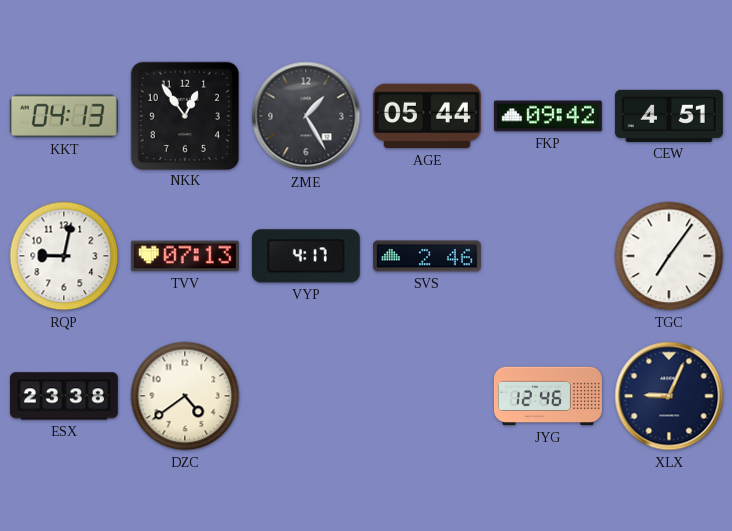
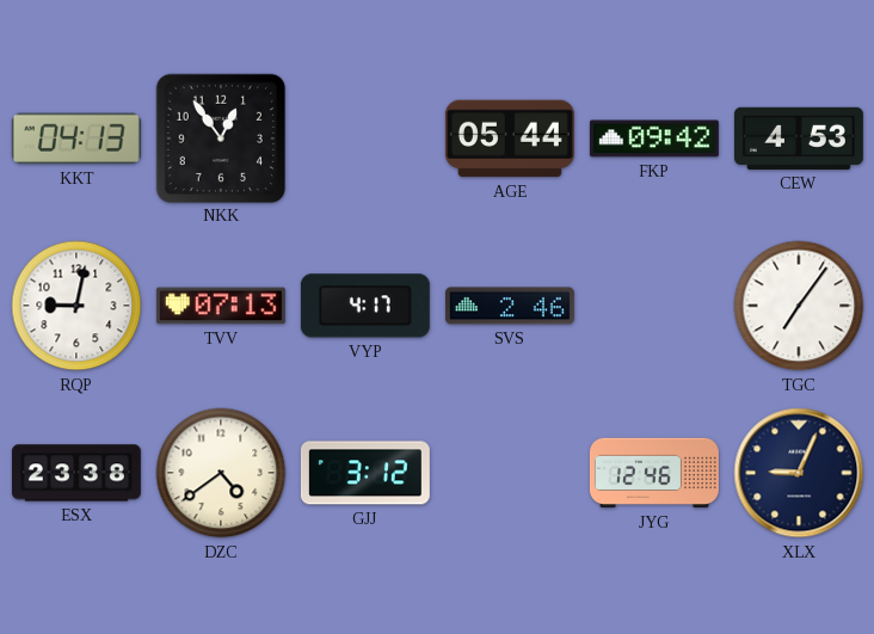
ZME: 1:25 -> none
CEW: 4:51 -> 4:53
GJJ: none -> 3:12
